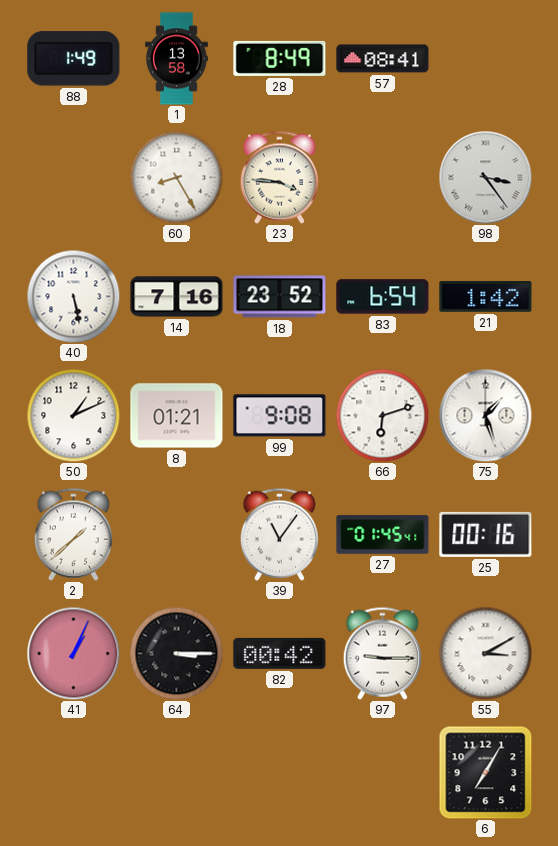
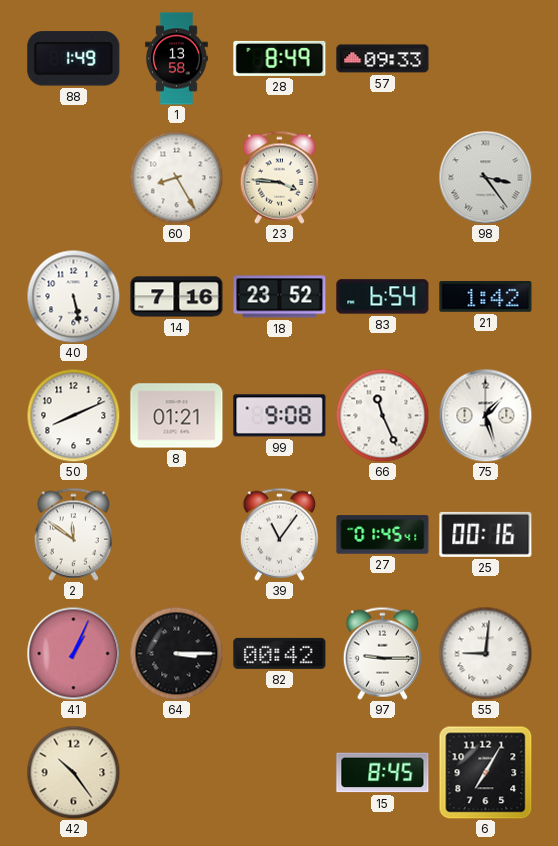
57: 08:41 -> 09:33
50: 1:11 -> 8:11
66: 6:12 -> 11:26
2: 1:38 -> 11:51
55: 3:10 -> 9:01
42: none -> 10:24
15: none -> 8:45
